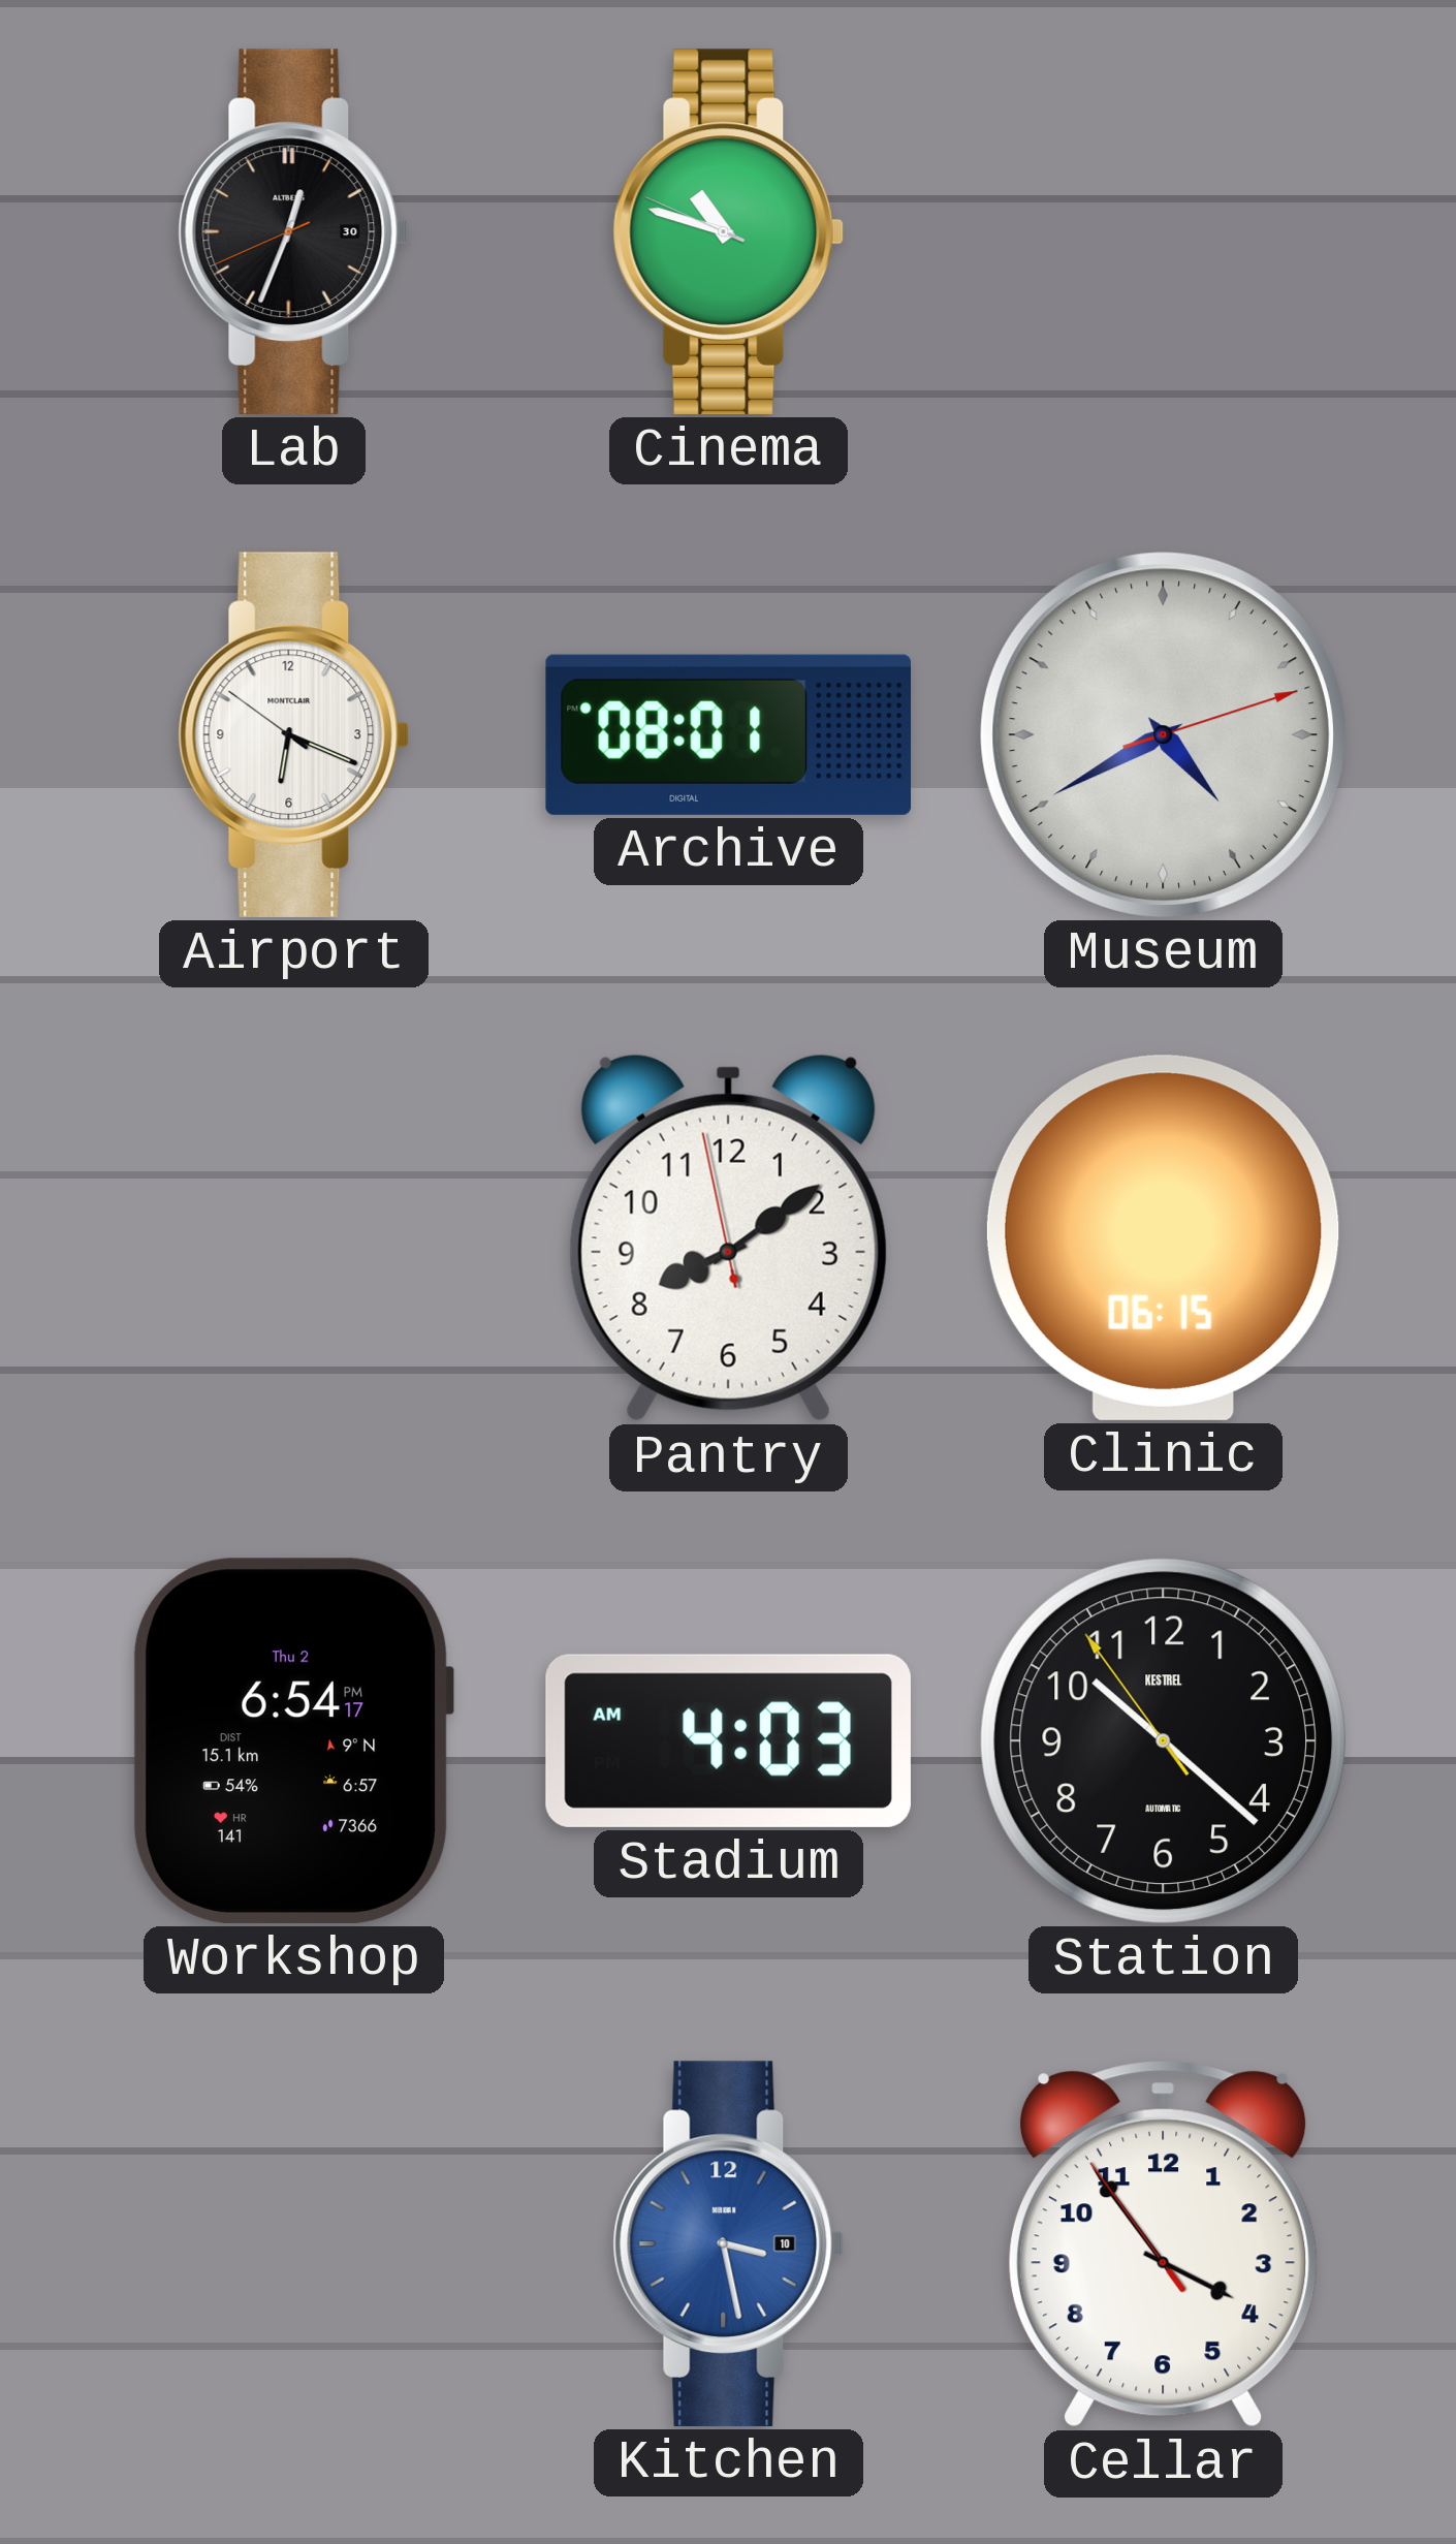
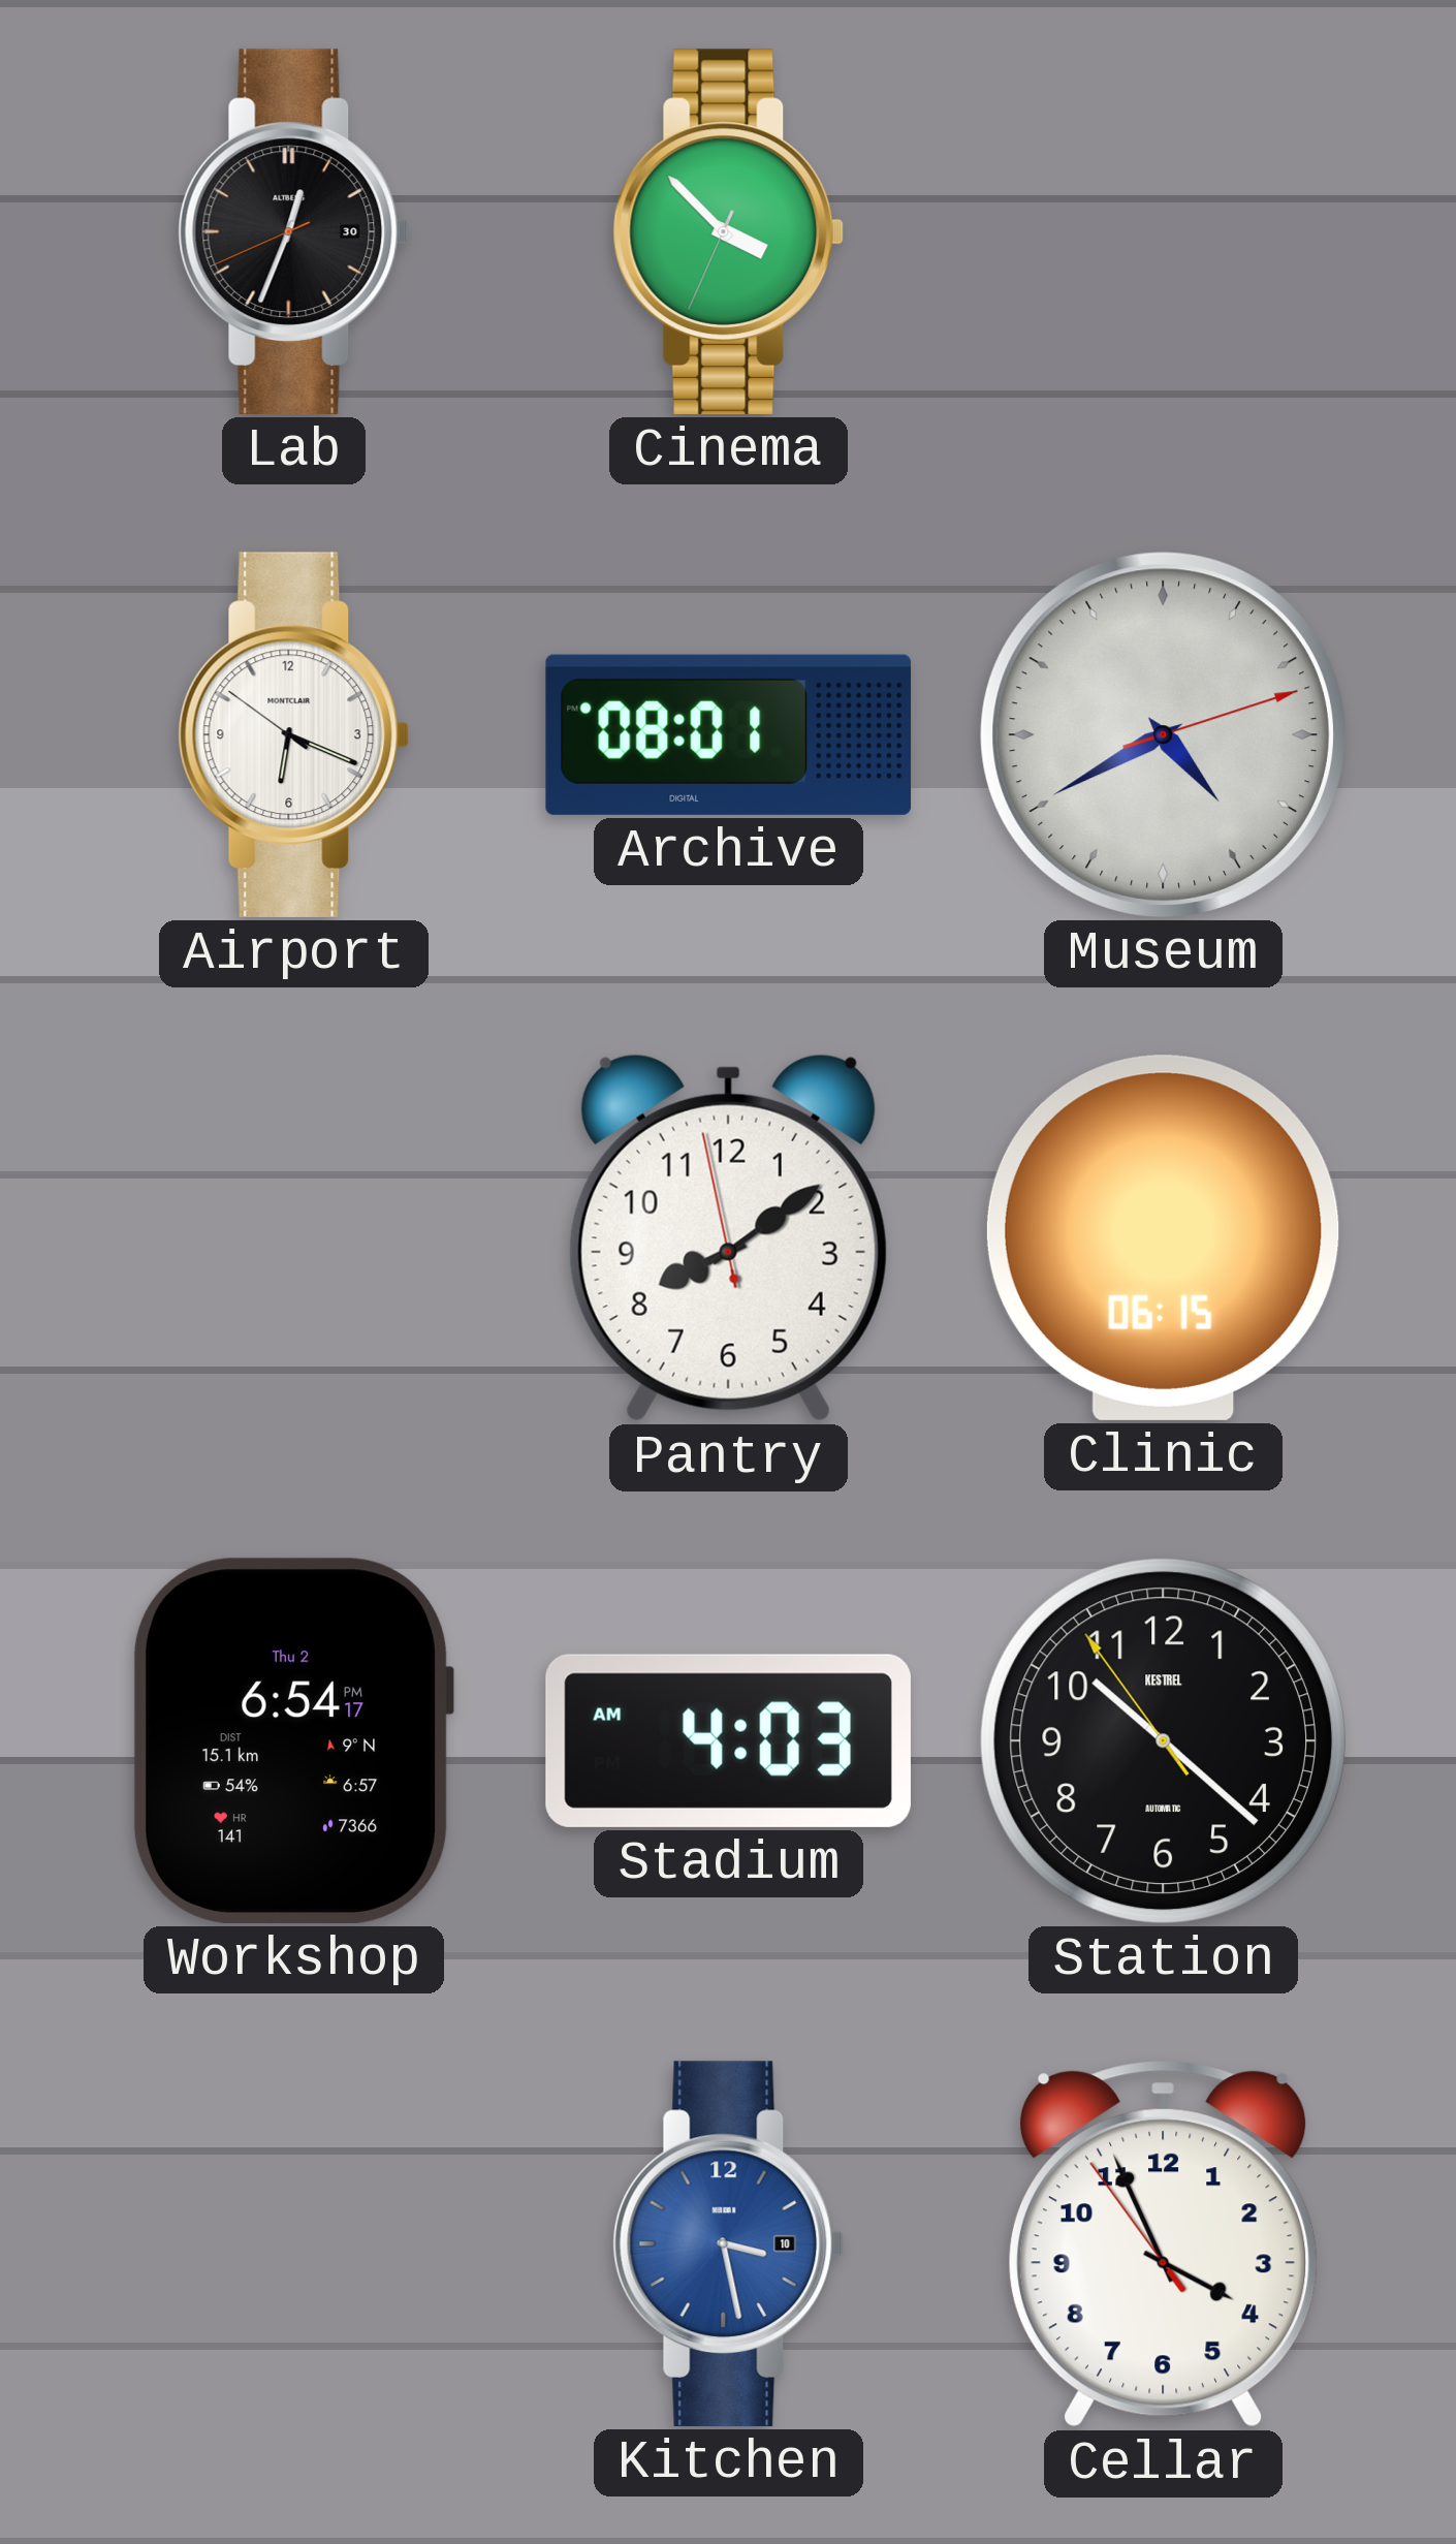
Cinema: 10:47 -> 3:52
Cellar: 3:53 -> 3:55
